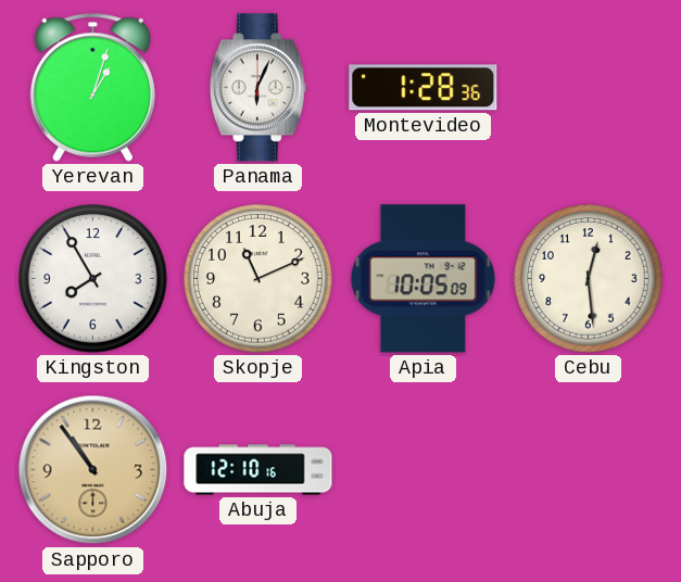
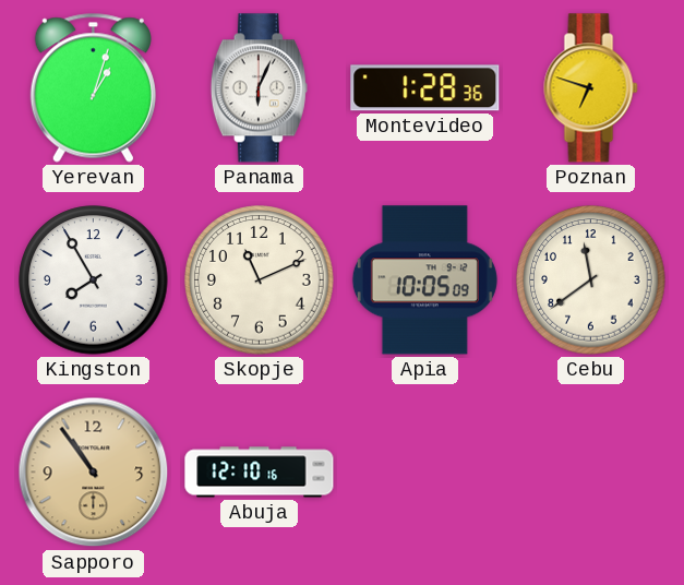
Poznan: none -> 6:48
Cebu: 12:29 -> 11:39
